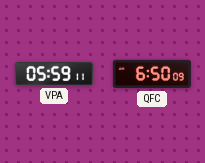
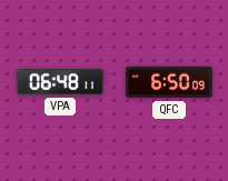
VPA: 05:59 -> 06:48
